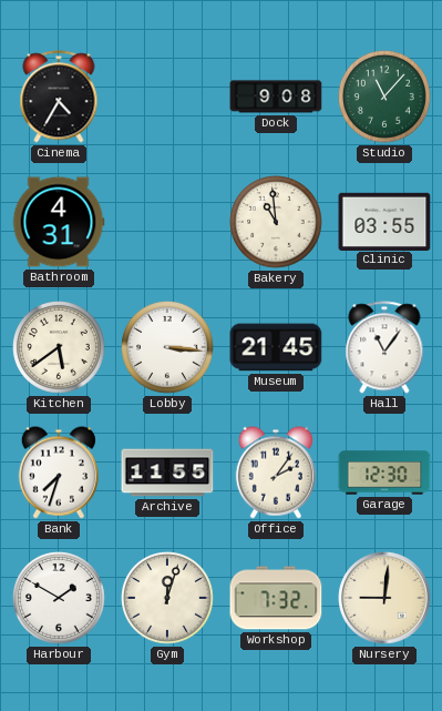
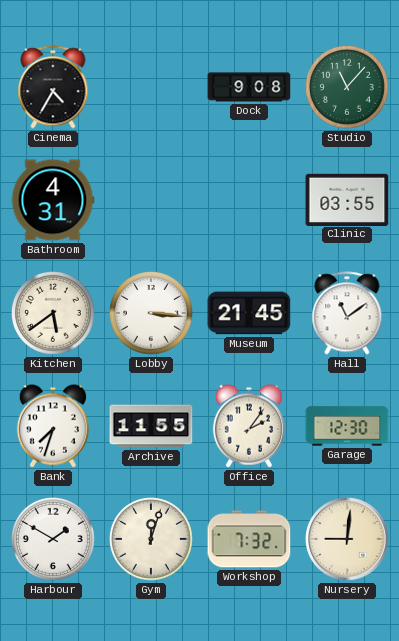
Bakery: 10:59 -> none
Hall: 11:06 -> 11:09
